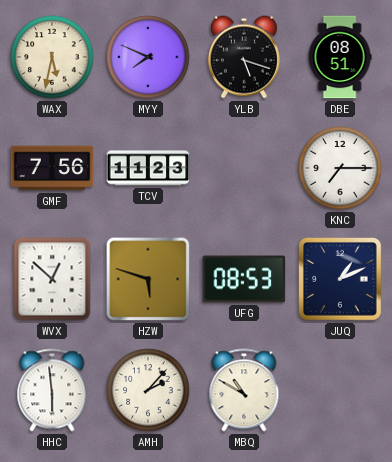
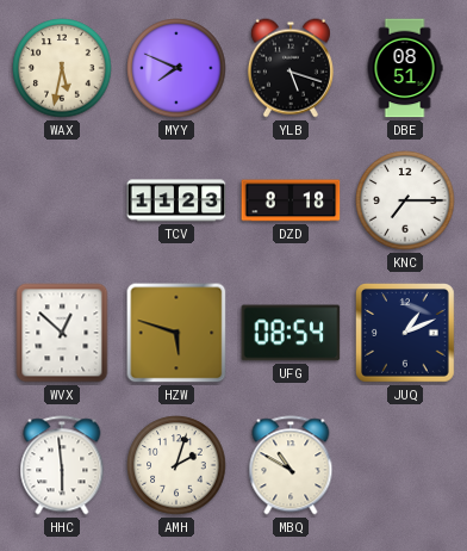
GMF: 7:56 -> none
DZD: none -> 8:18
UFG: 08:53 -> 08:54
AMH: 2:07 -> 2:03
